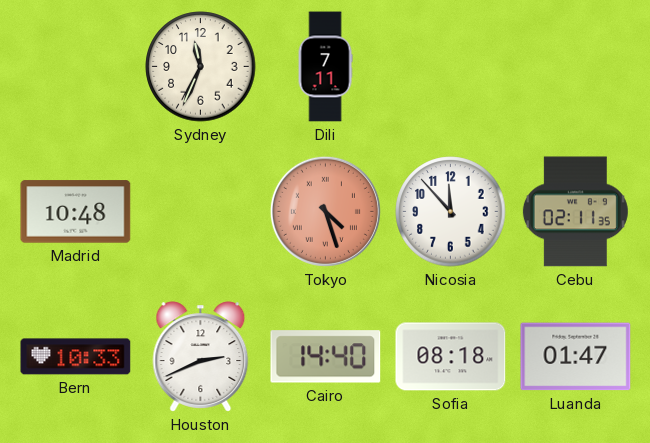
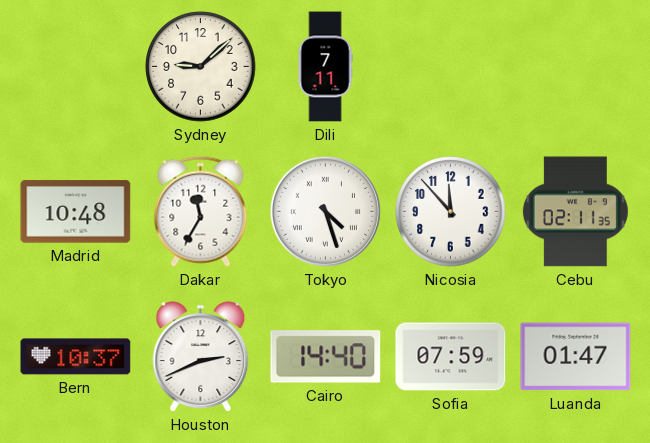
Sydney: 11:34 -> 9:08
Dakar: none -> 11:35
Tokyo dial: salmon -> white
Bern: 10:33 -> 10:37
Sofia: 08:18 -> 07:59
